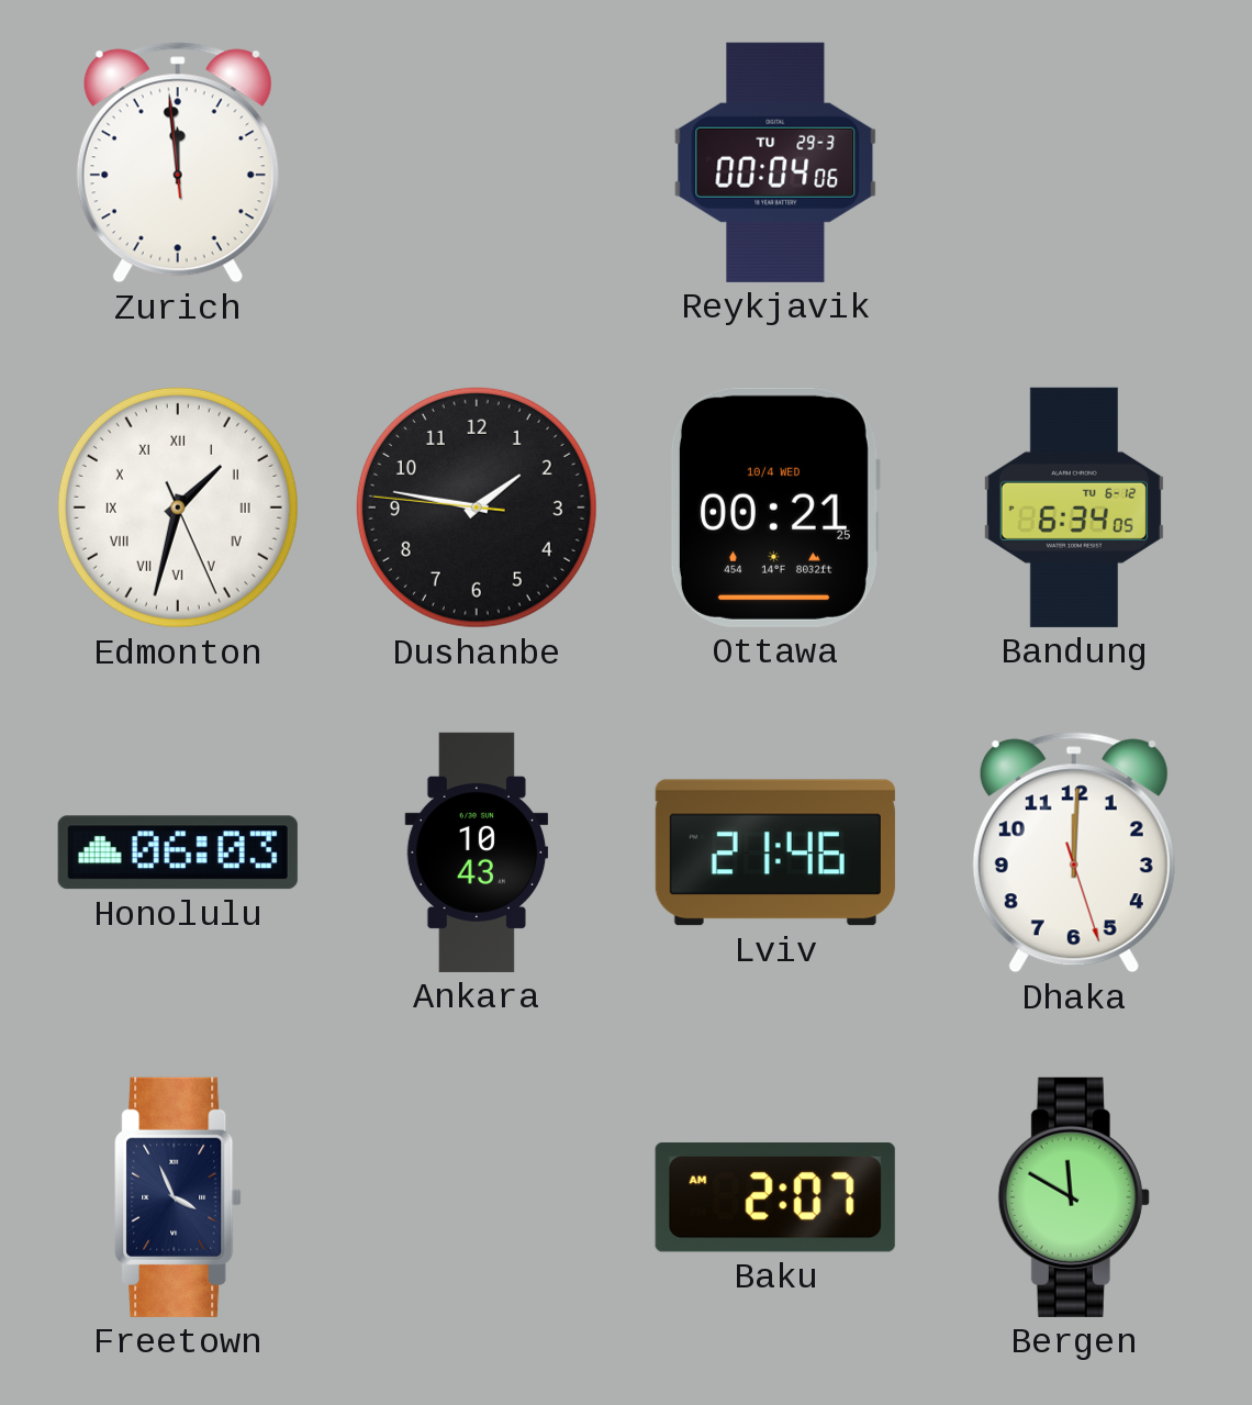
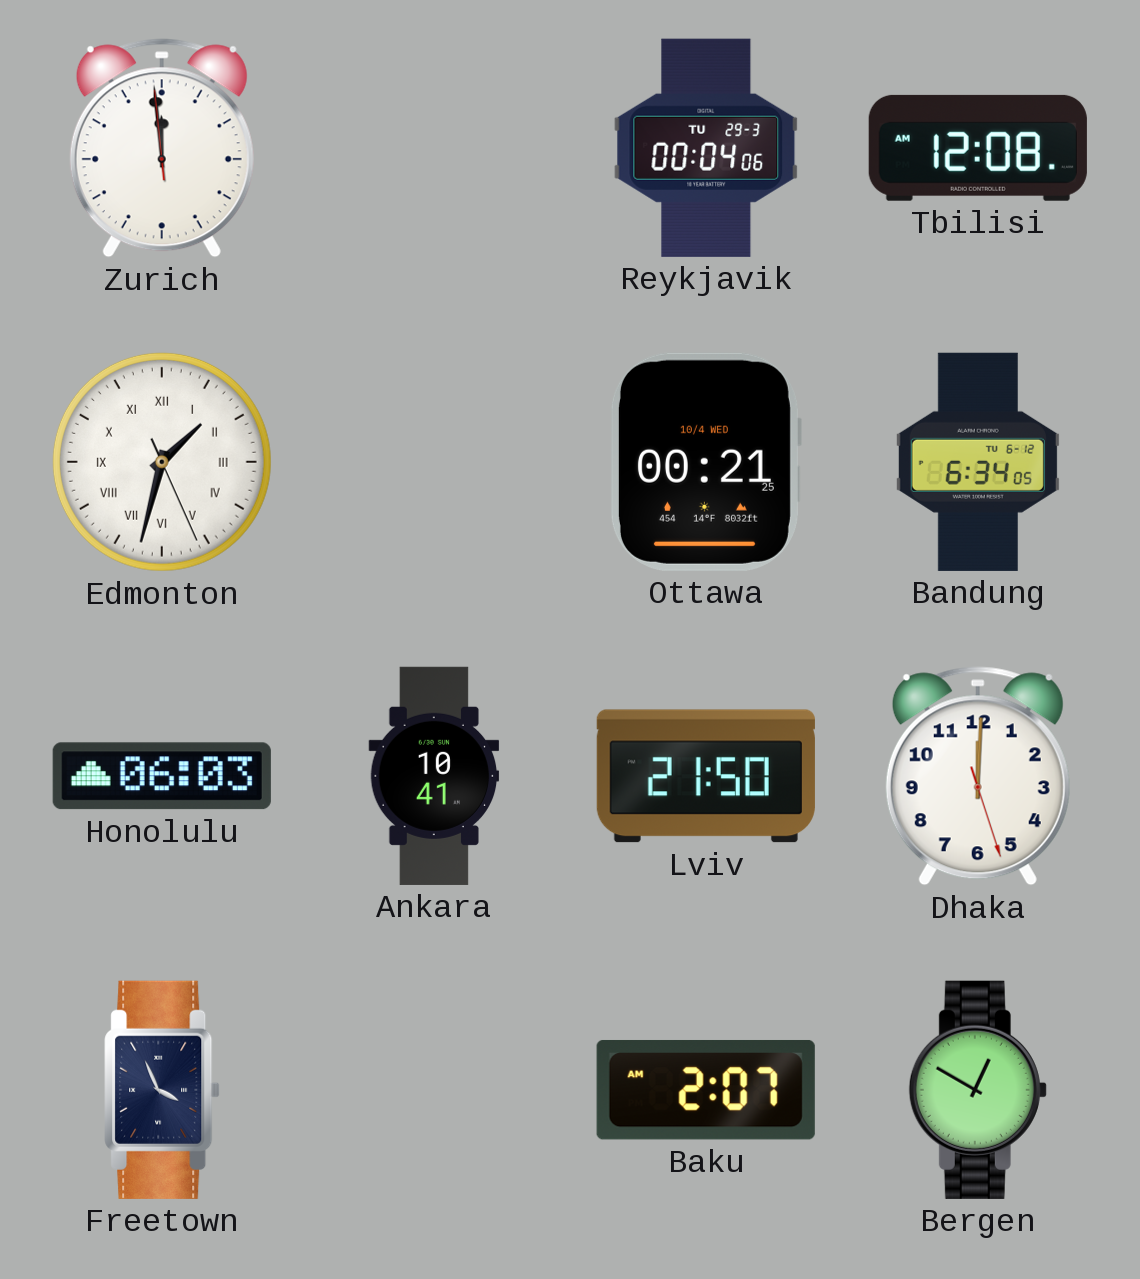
Tbilisi: none -> 12:08
Dushanbe: 1:46 -> none
Ankara: 10:43 -> 10:41
Lviv: 21:46 -> 21:50
Bergen: 11:50 -> 12:50
